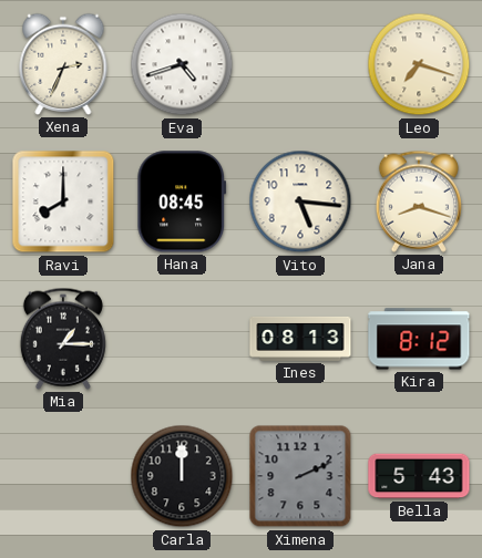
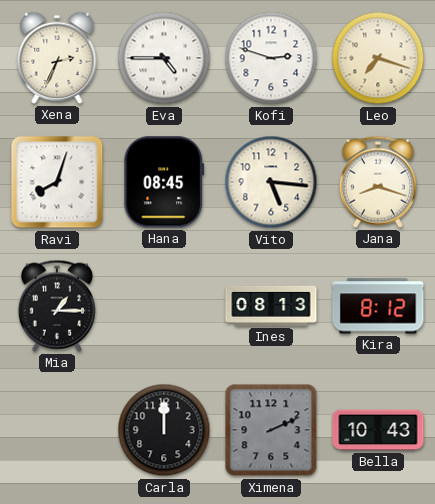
Eva: 4:42 -> 4:45
Kofi: none -> 2:48
Ravi: 8:00 -> 8:03
Bella: 5:43 -> 10:43
